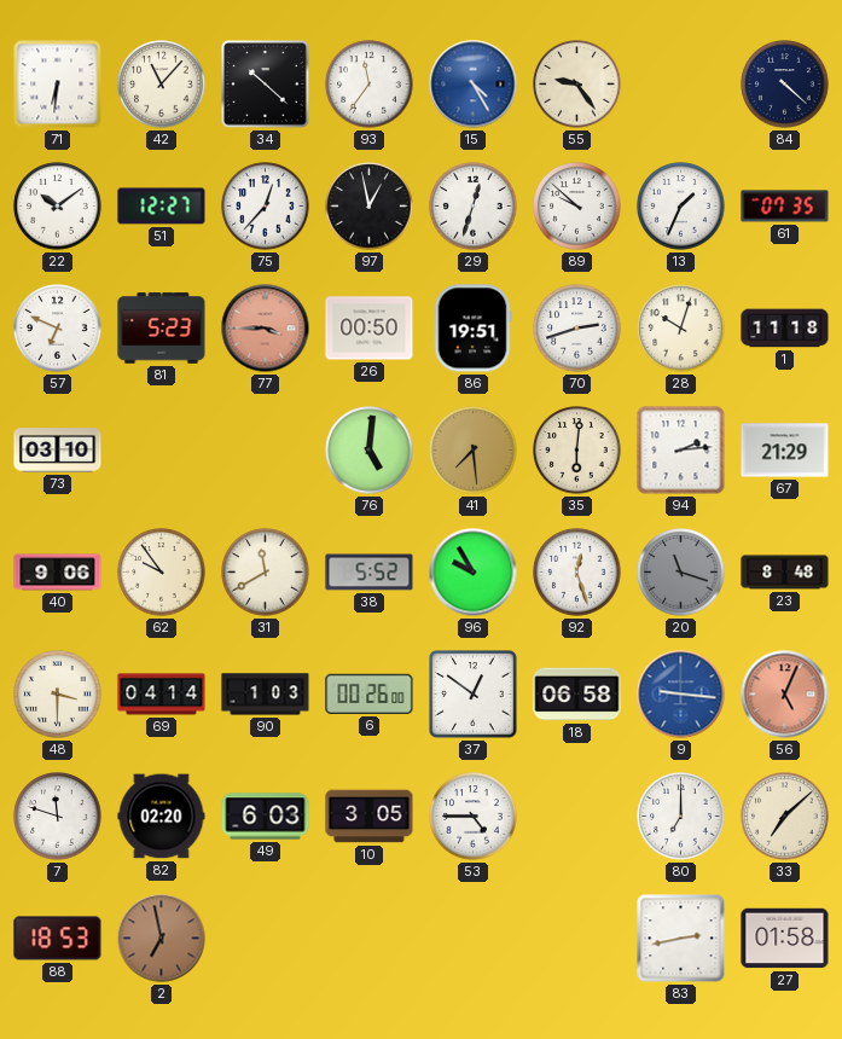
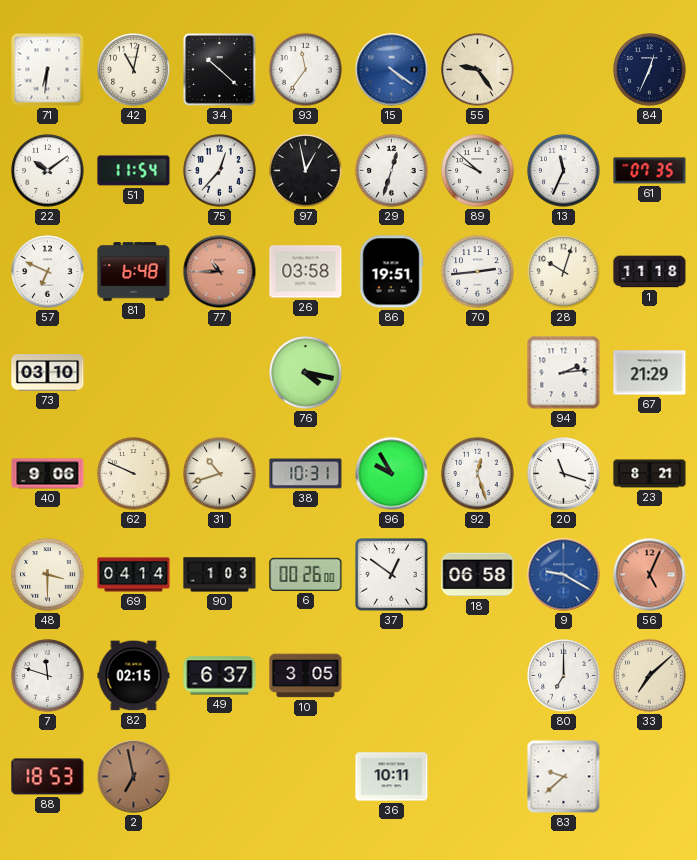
42: 11:07 -> 11:02
15: 4:25 -> 4:21
84: 4:22 -> 12:34
51: 12:27 -> 11:54
13: 1:34 -> 11:34
81: 5:23 -> 6:48
77: 3:45 -> 10:45
26: 00:50 -> 03:58
70: 2:42 -> 2:44
76: 5:01 -> 4:17
41: 7:29 -> none
35: 6:01 -> none
62: 9:54 -> 9:49
31: 11:40 -> 10:42
38: 5:52 -> 10:31
20 dial: grey -> white
23: 8:48 -> 8:21
9: 9:16 -> 9:20
82: 02:20 -> 02:15
49: 6:03 -> 6:37
53: 4:45 -> none
36: none -> 10:11
83: 2:43 -> 9:38
27: 01:58 -> none
